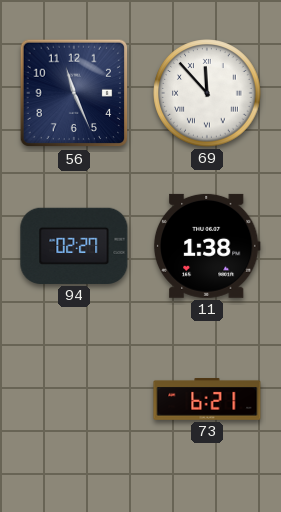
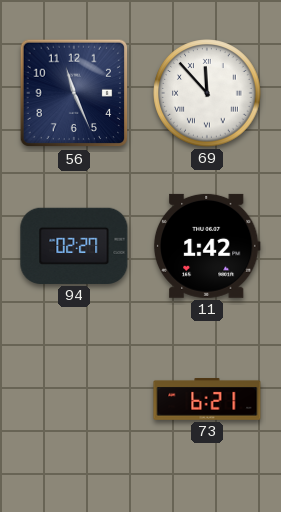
11: 1:38 -> 1:42
